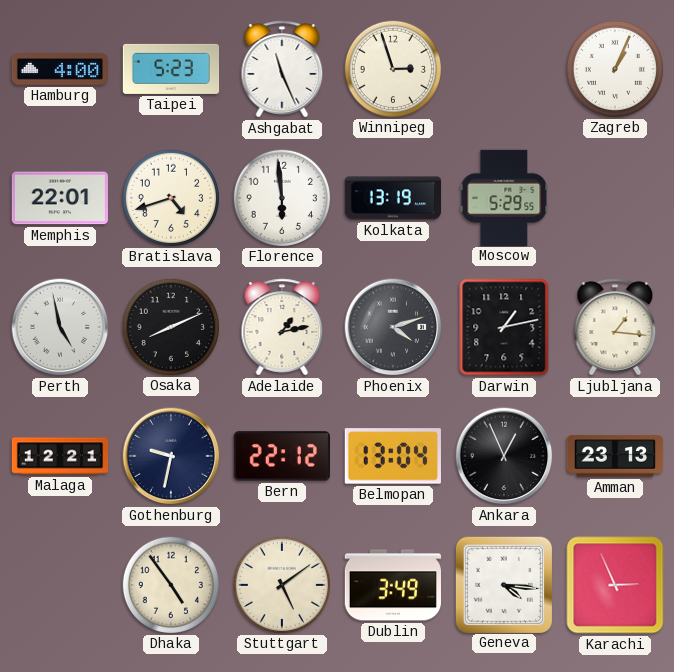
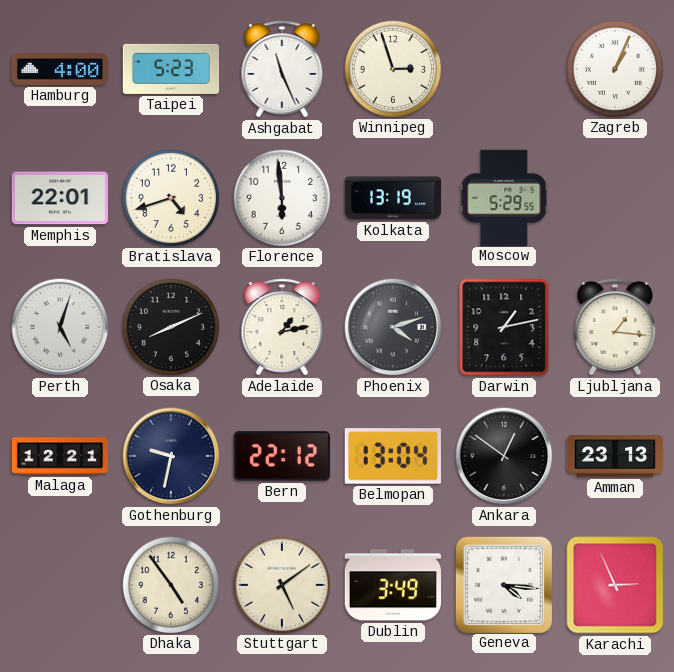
Perth: 4:58 -> 5:03
Ankara: 12:56 -> 12:51
